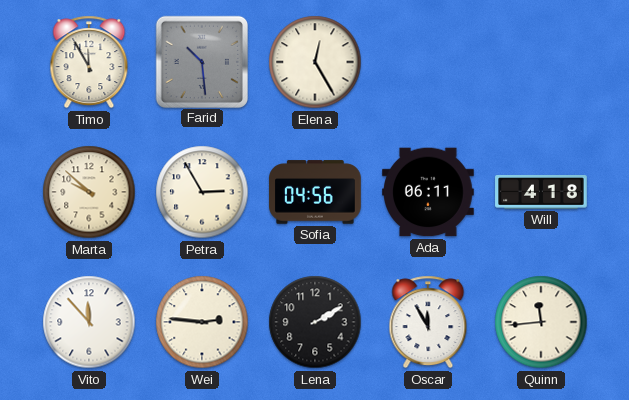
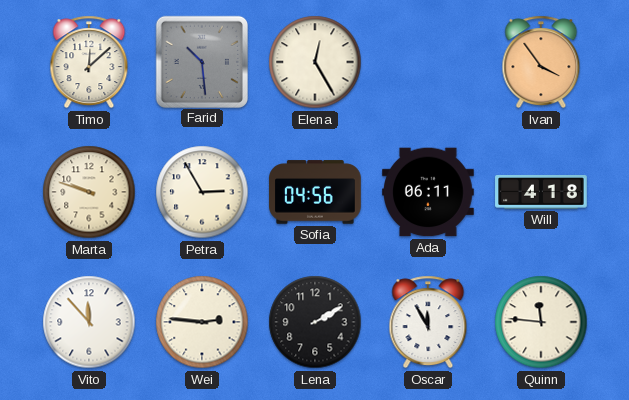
Timo: 11:55 -> 12:08
Ivan: none -> 3:54
Marta: 9:52 -> 9:48
Quinn: 11:44 -> 11:46
